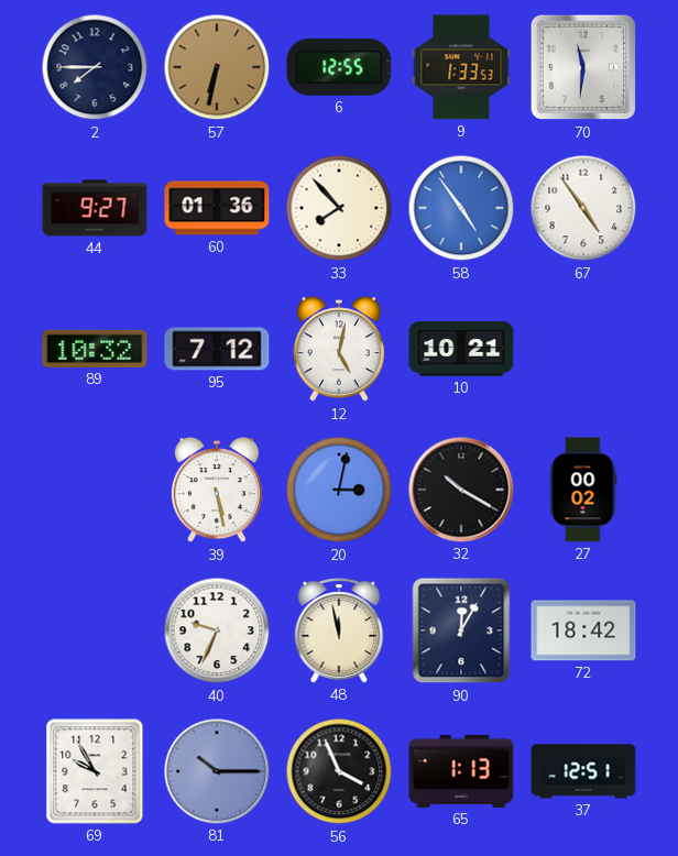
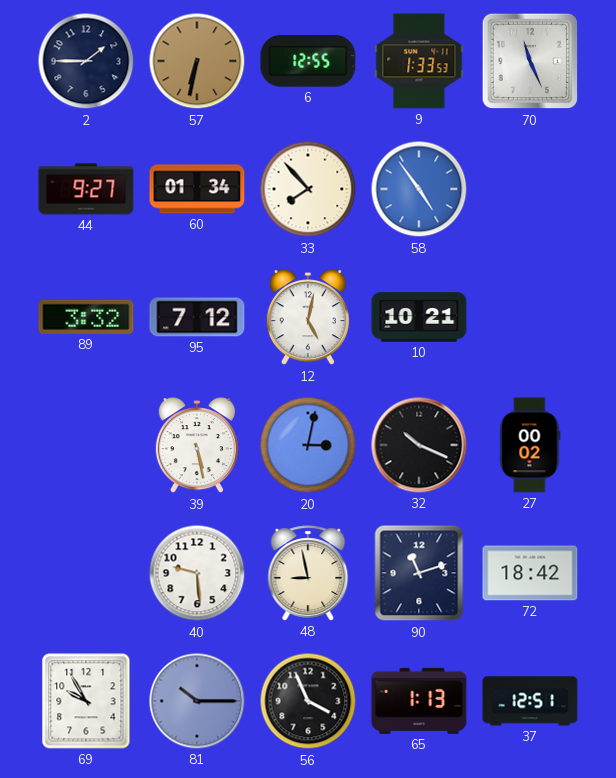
2: 7:45 -> 1:45
70: 11:31 -> 11:26
60: 01:36 -> 01:34
67: 4:54 -> none
89: 10:32 -> 3:32
32: 10:20 -> 10:19
40: 9:34 -> 9:29
48: 11:58 -> 8:58
90: 12:05 -> 11:12
